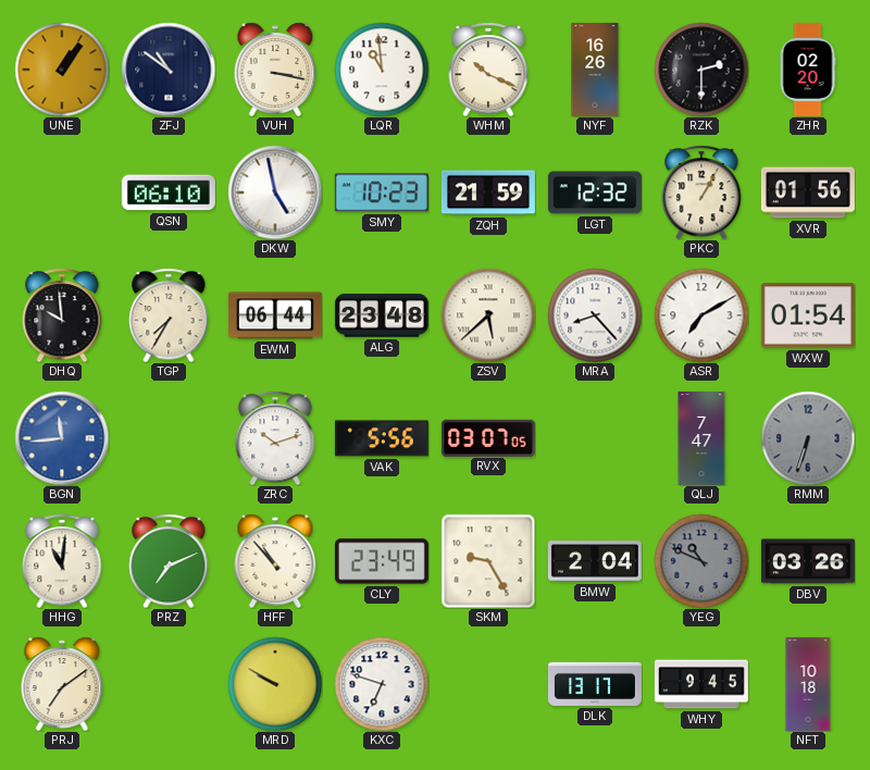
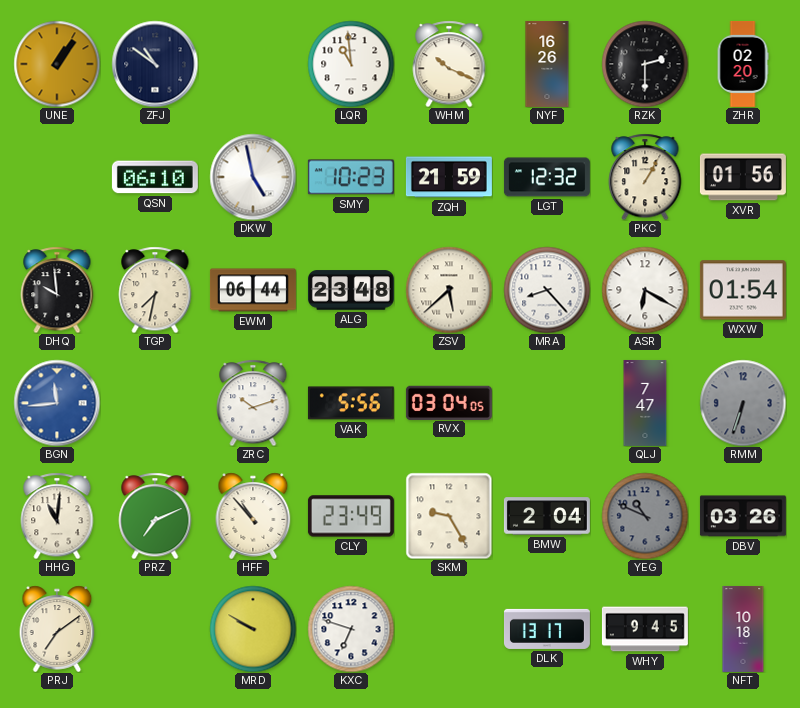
VUH: 3:17 -> none
TGP: 7:35 -> 7:32
ASR: 7:10 -> 6:20
RVX: 03:07 -> 03:04
